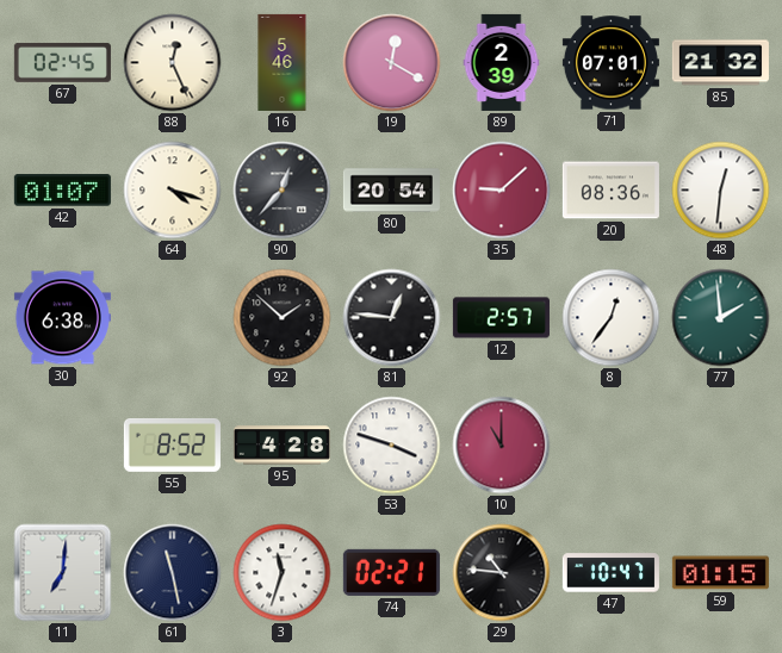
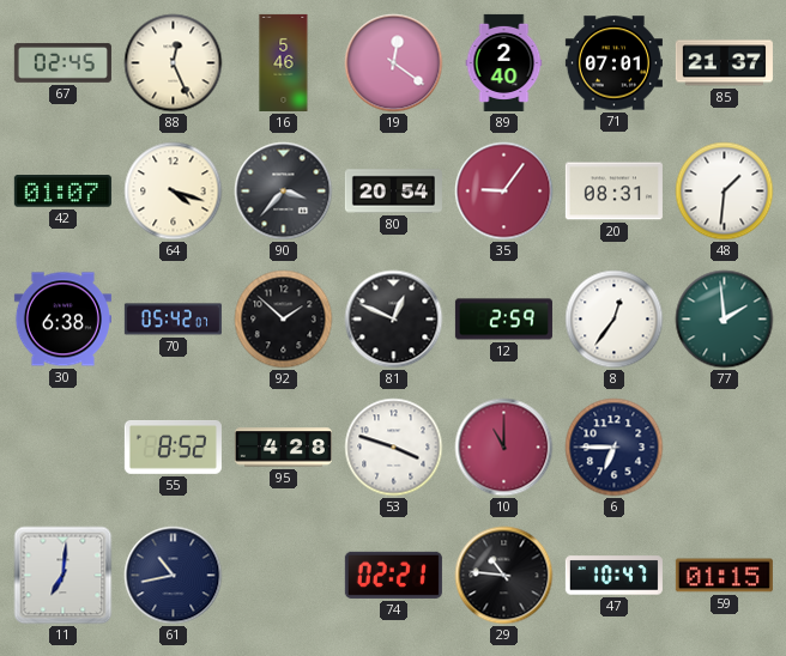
19: 12:20 -> 12:21
89: 2:39 -> 2:40
85: 21:32 -> 21:37
90: 12:37 -> 3:37
35: 9:08 -> 9:06
20: 08:36 -> 08:31
48: 12:31 -> 1:31
70: none -> 05:42
81: 12:46 -> 12:49
12: 2:57 -> 2:59
6: none -> 6:45
61: 11:28 -> 10:43
3: 11:33 -> none
